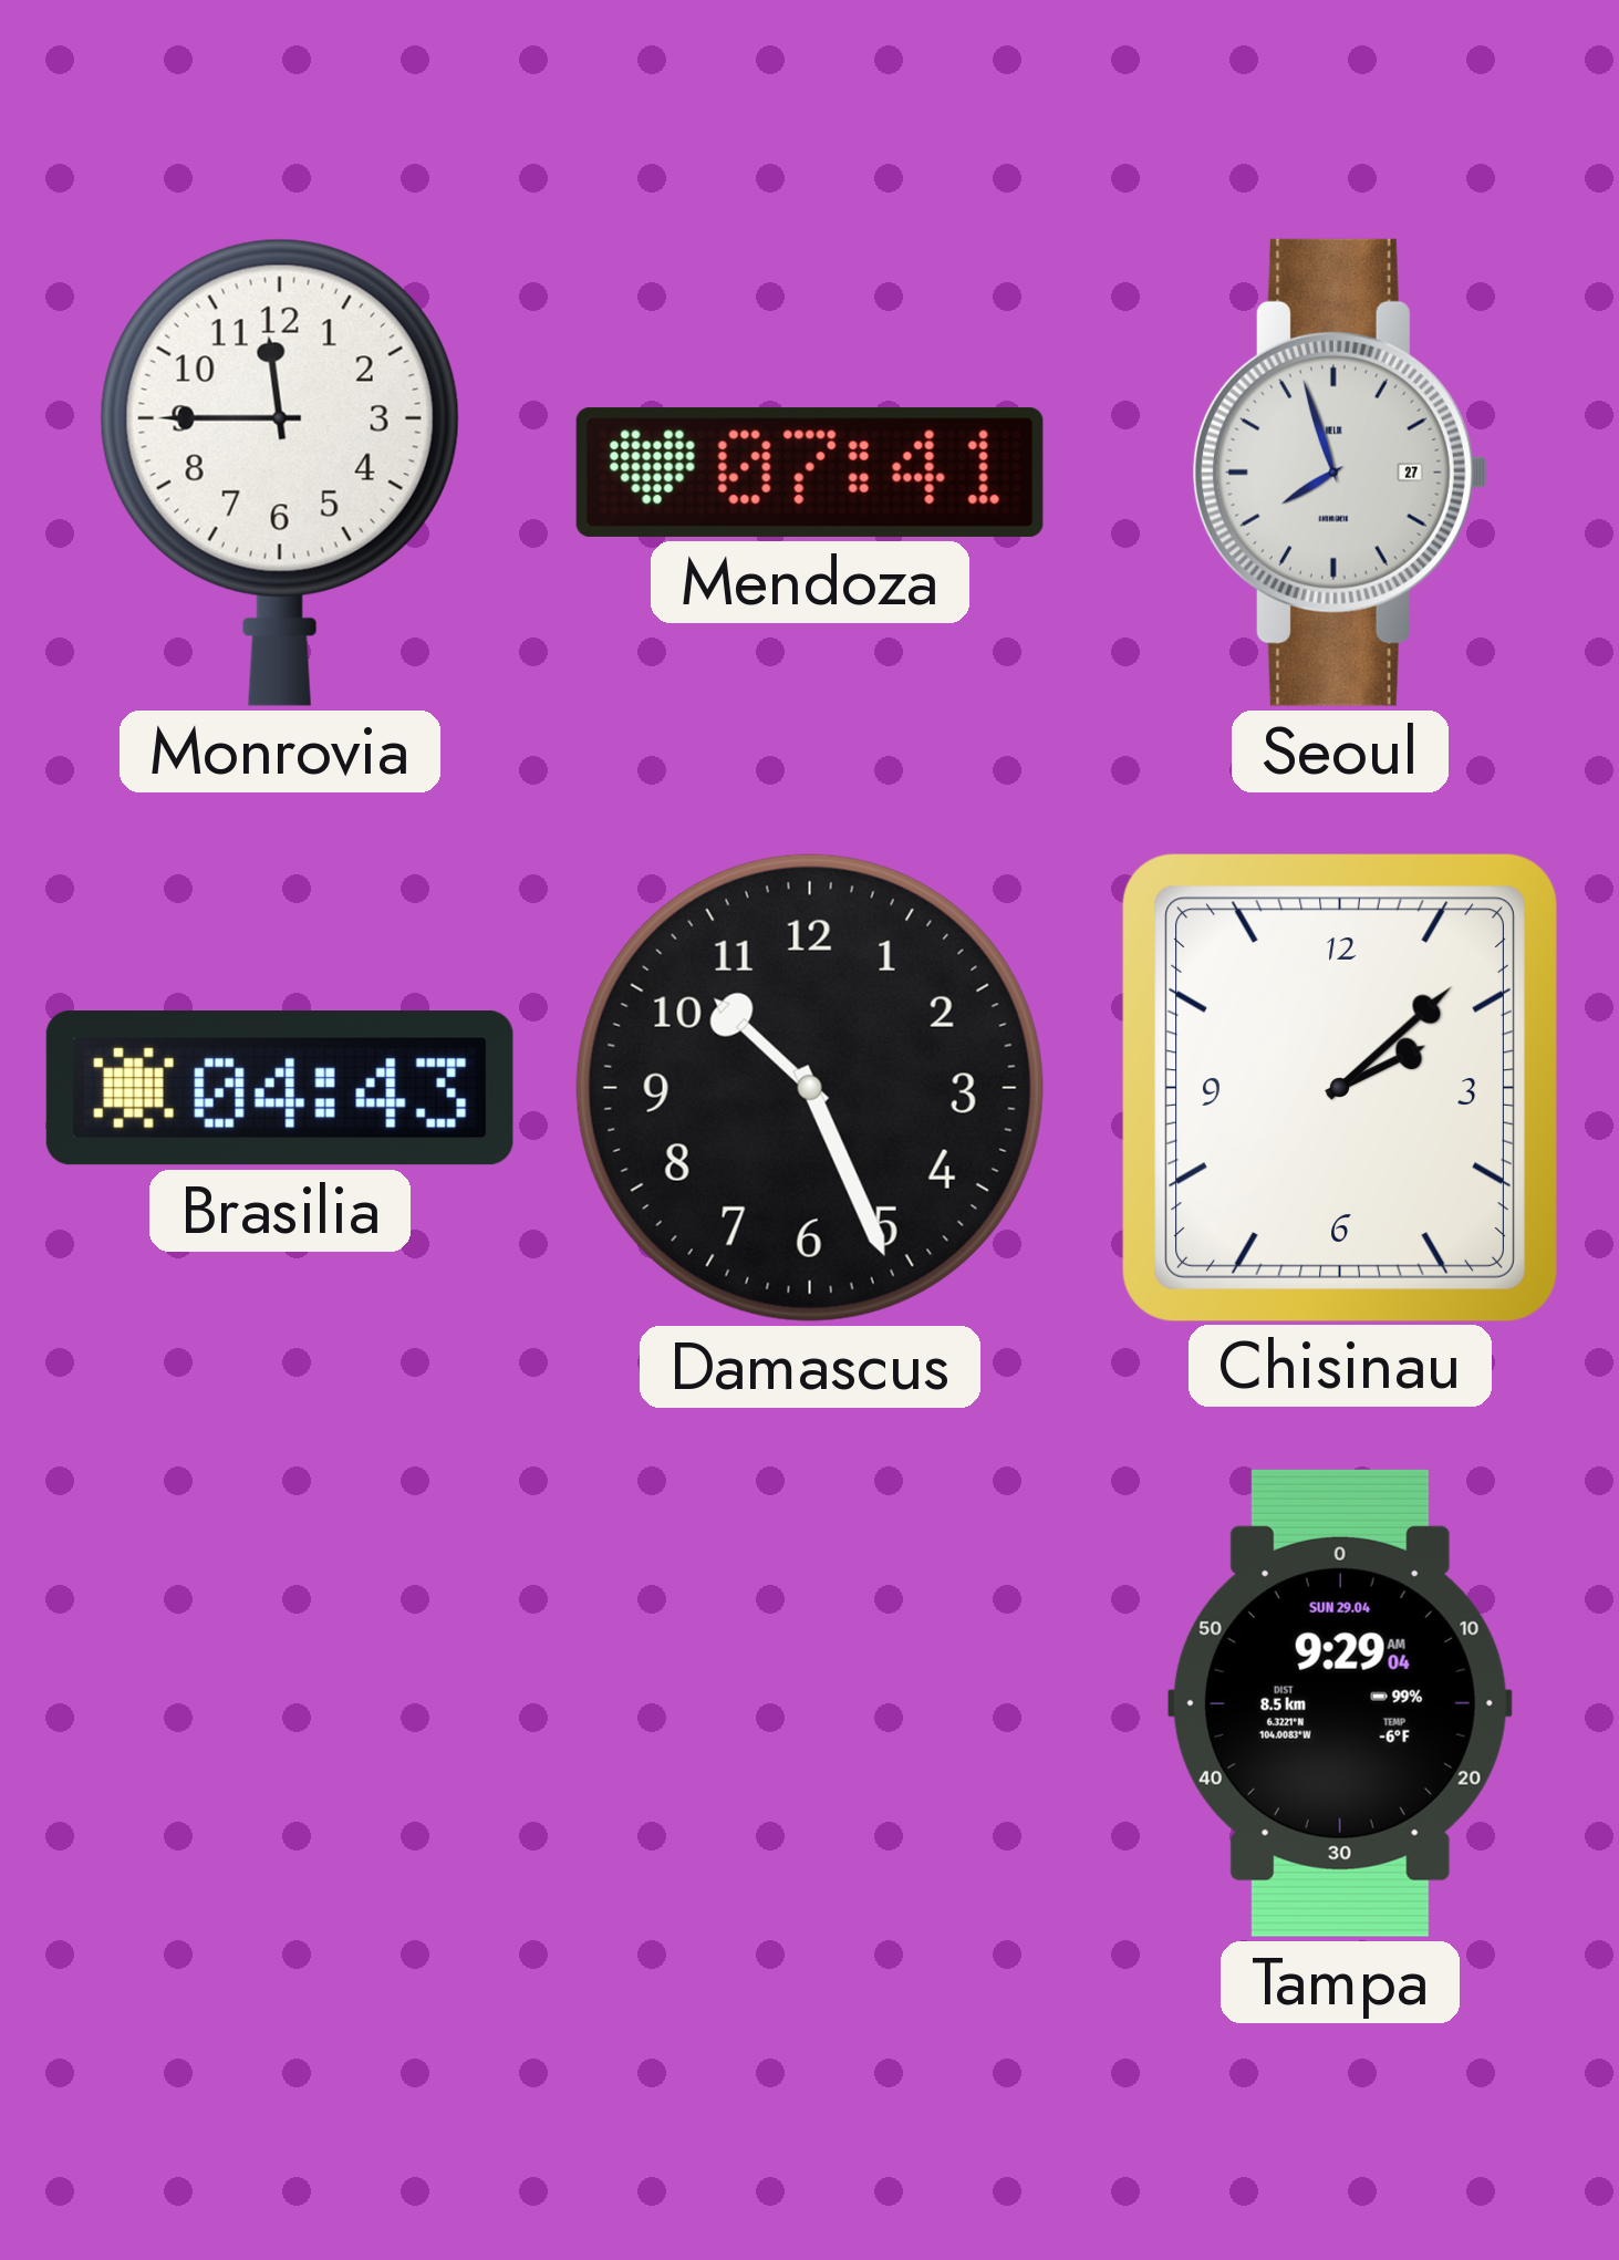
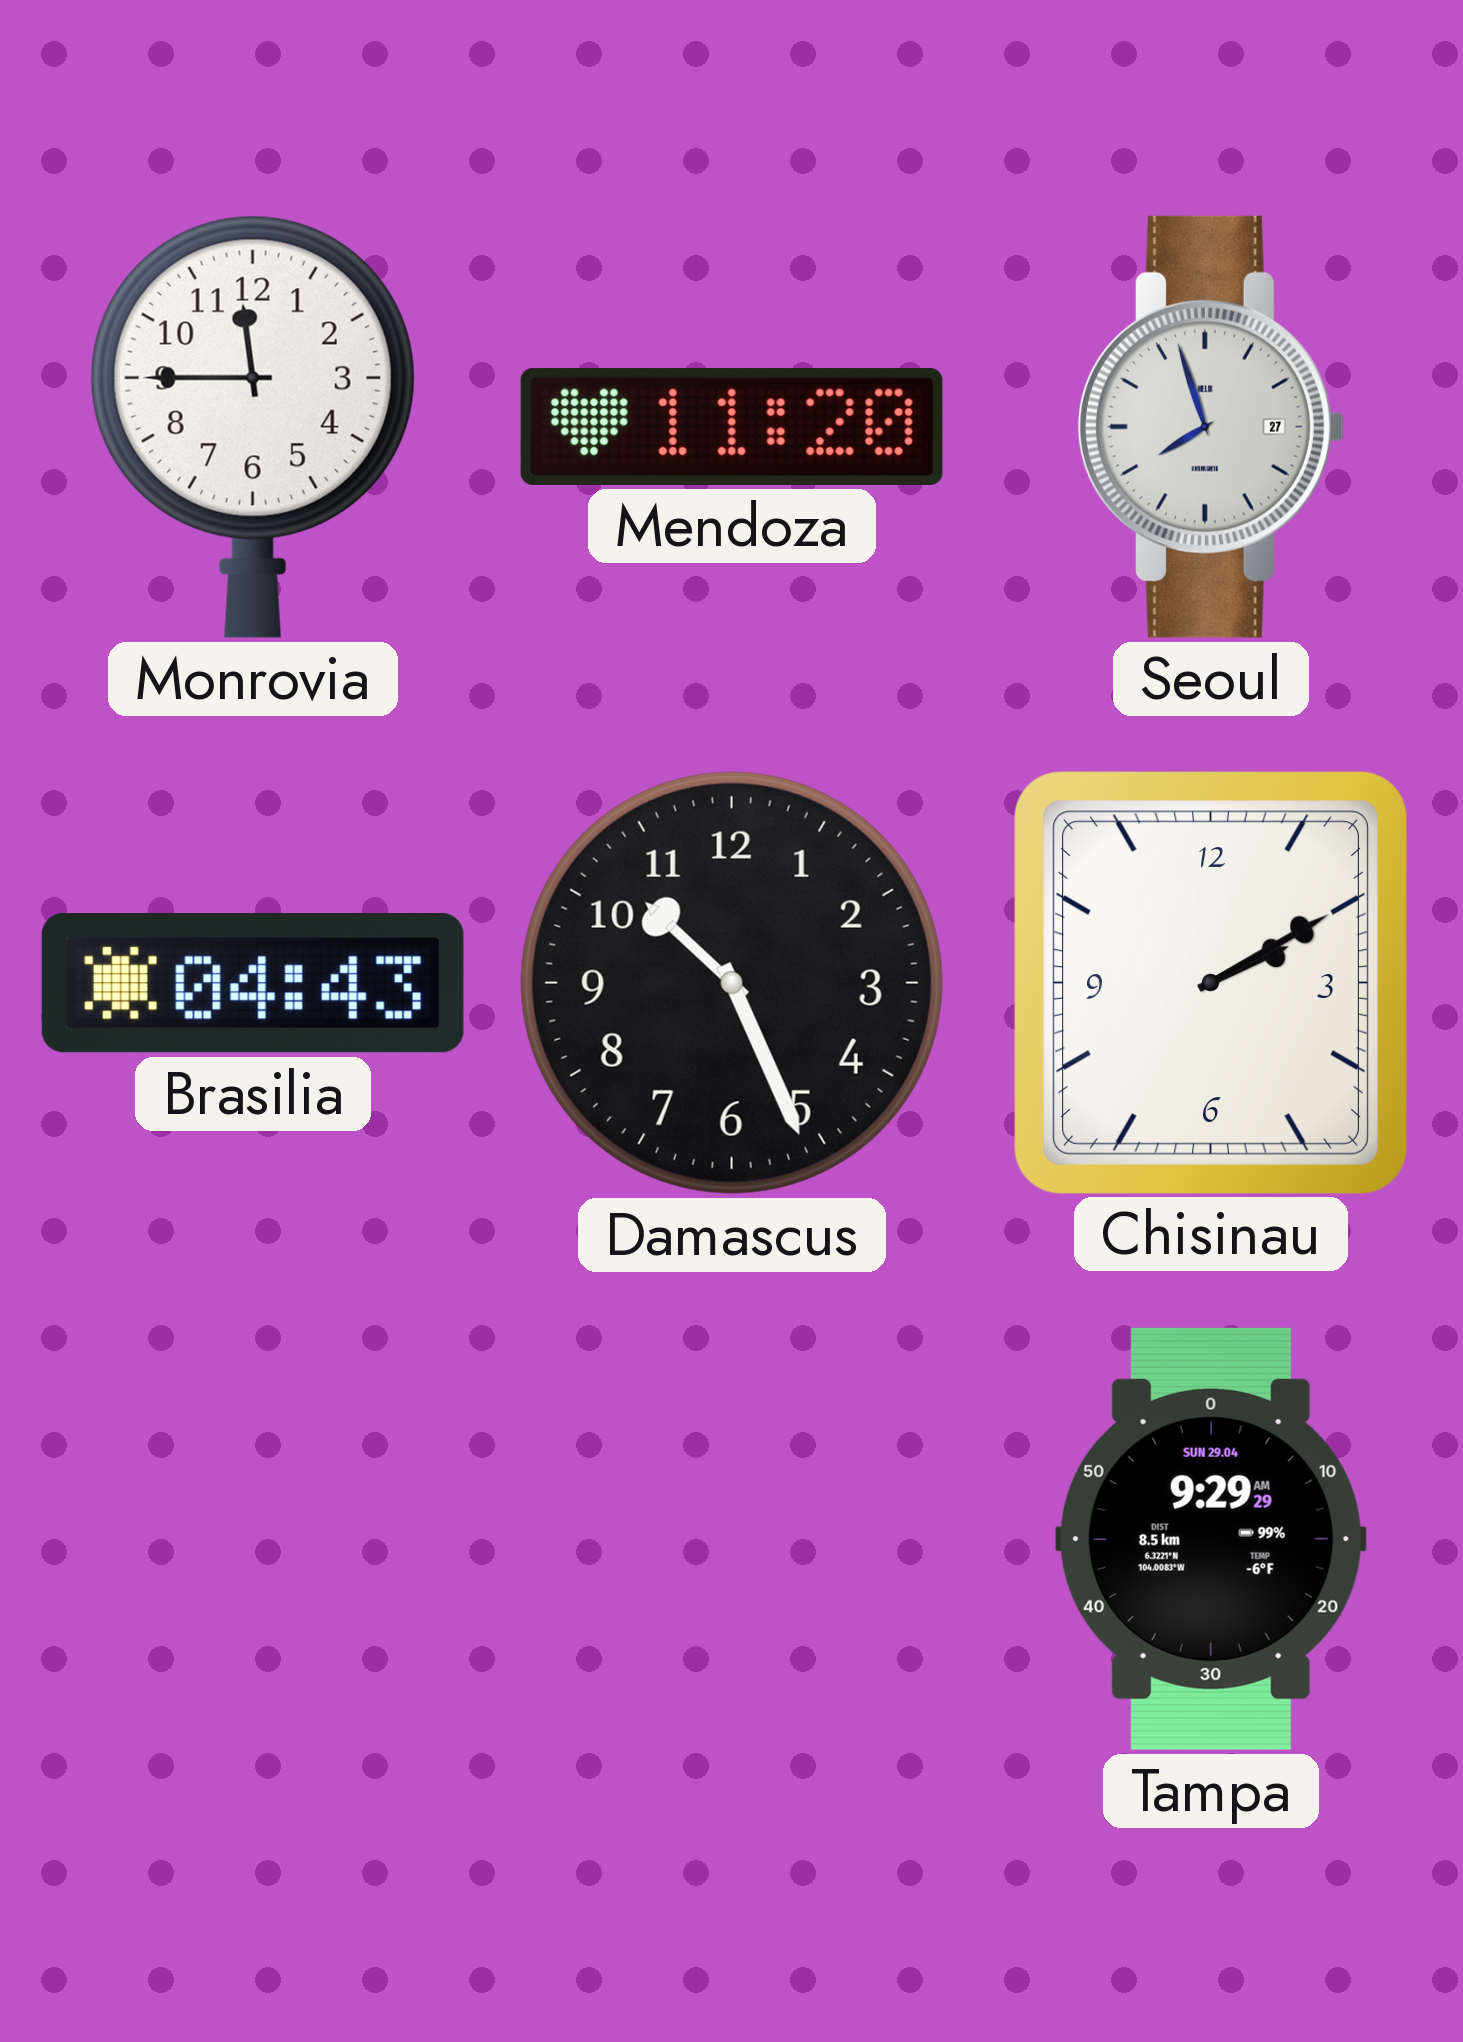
Mendoza: 07:41 -> 11:20
Chisinau: 2:08 -> 2:10
Tampa: 9:29:04 AM -> 9:29:29 AM
